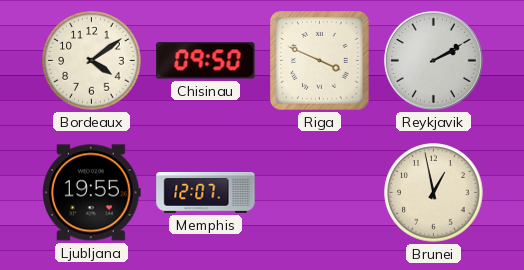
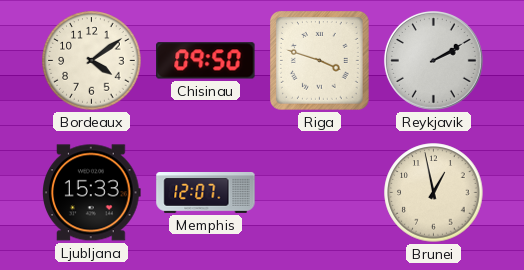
Riga: 3:49 -> 3:48
Ljubljana: 19:55 -> 15:33
